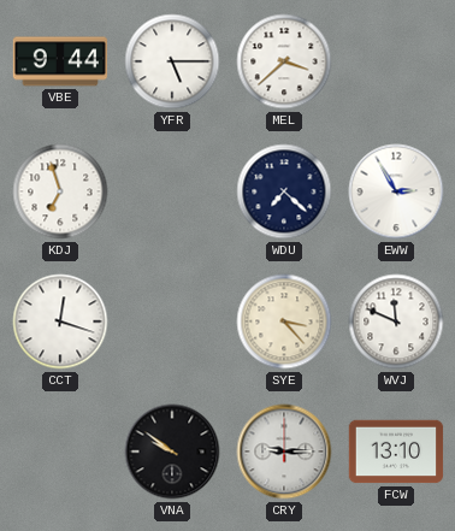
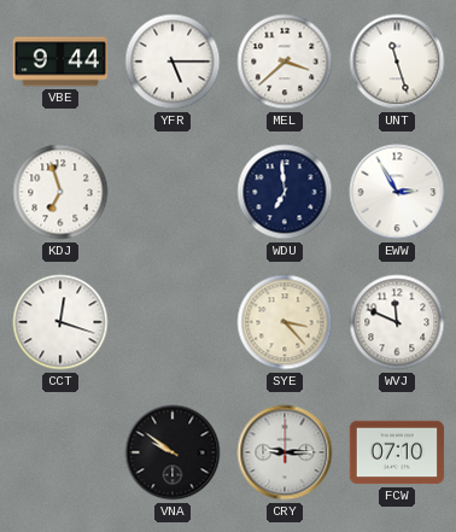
UNT: none -> 11:27
WDU: 7:22 -> 6:59
FCW: 13:10 -> 07:10
